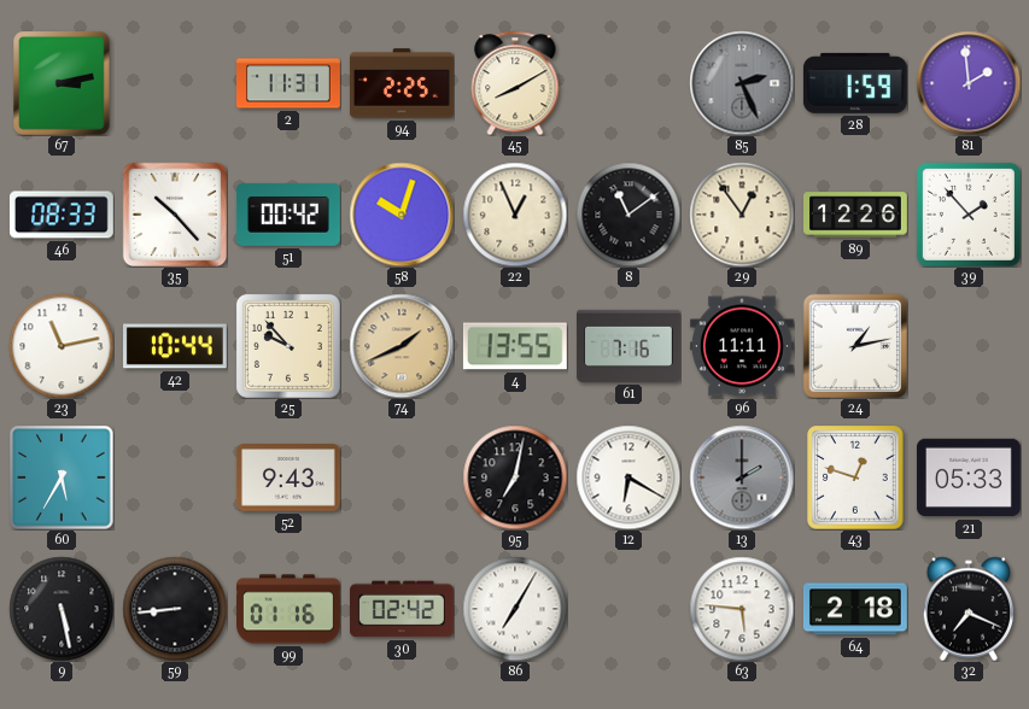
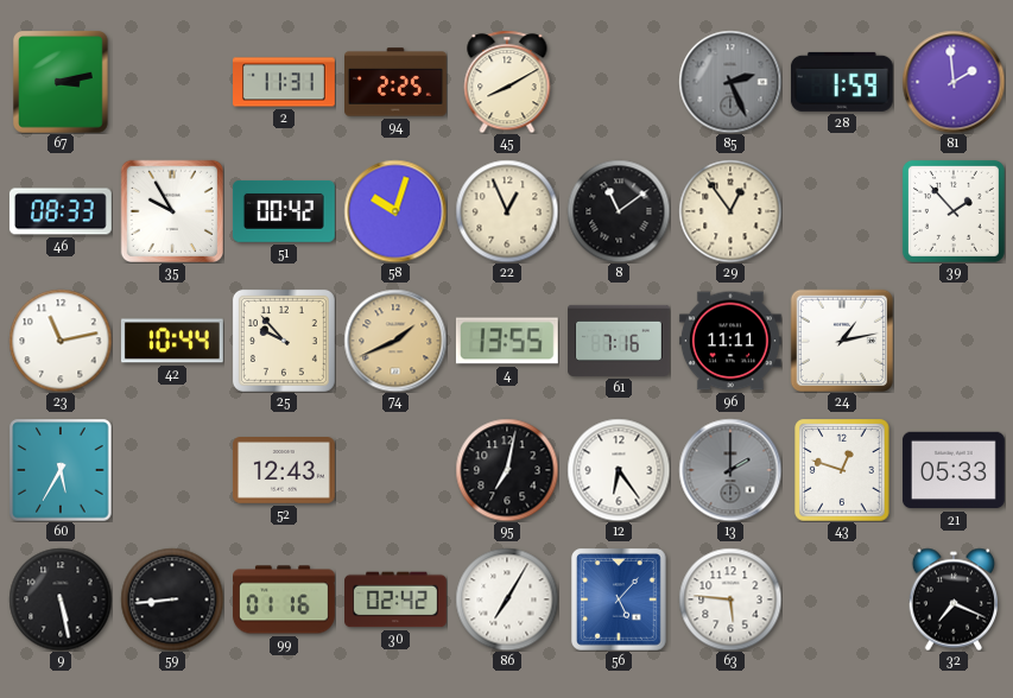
35: 10:23 -> 9:55
89: 12:26 -> none
52: 9:43 -> 12:43
12: 6:20 -> 6:24
56: none -> 5:07
64: 2:18 -> none
